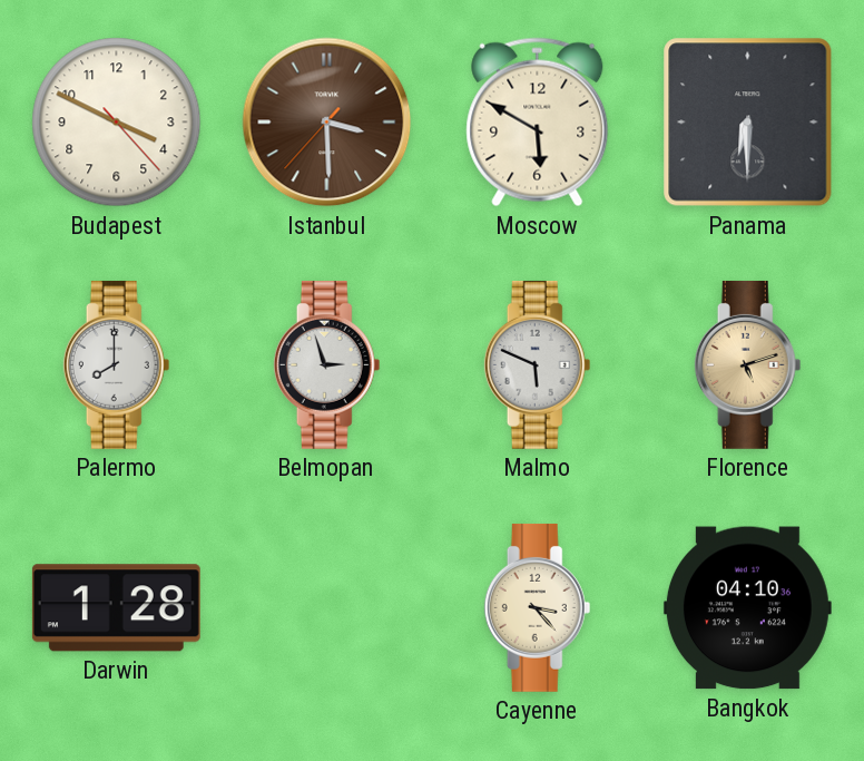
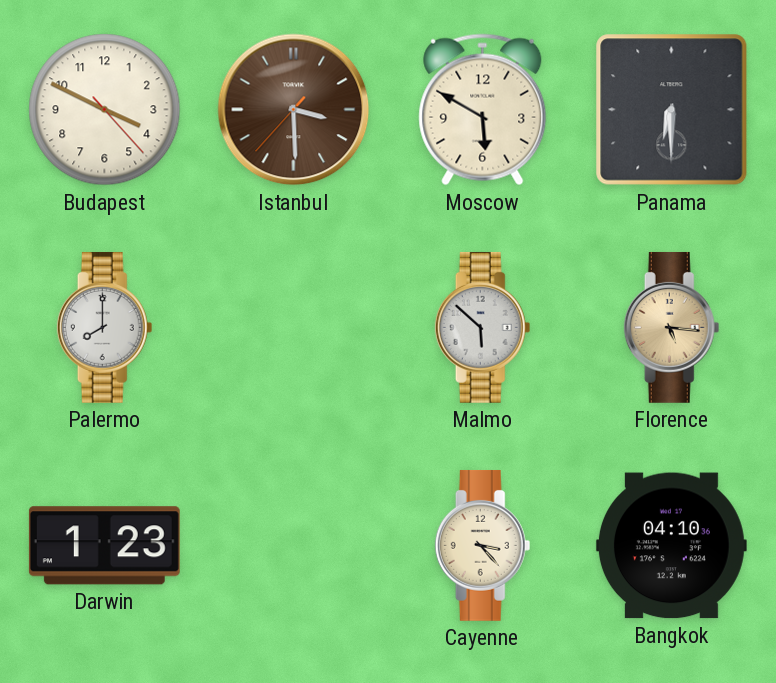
Belmopan: 2:57 -> none
Malmo: 5:49 -> 5:52
Florence: 5:12 -> 5:16
Darwin: 1:28 -> 1:23
